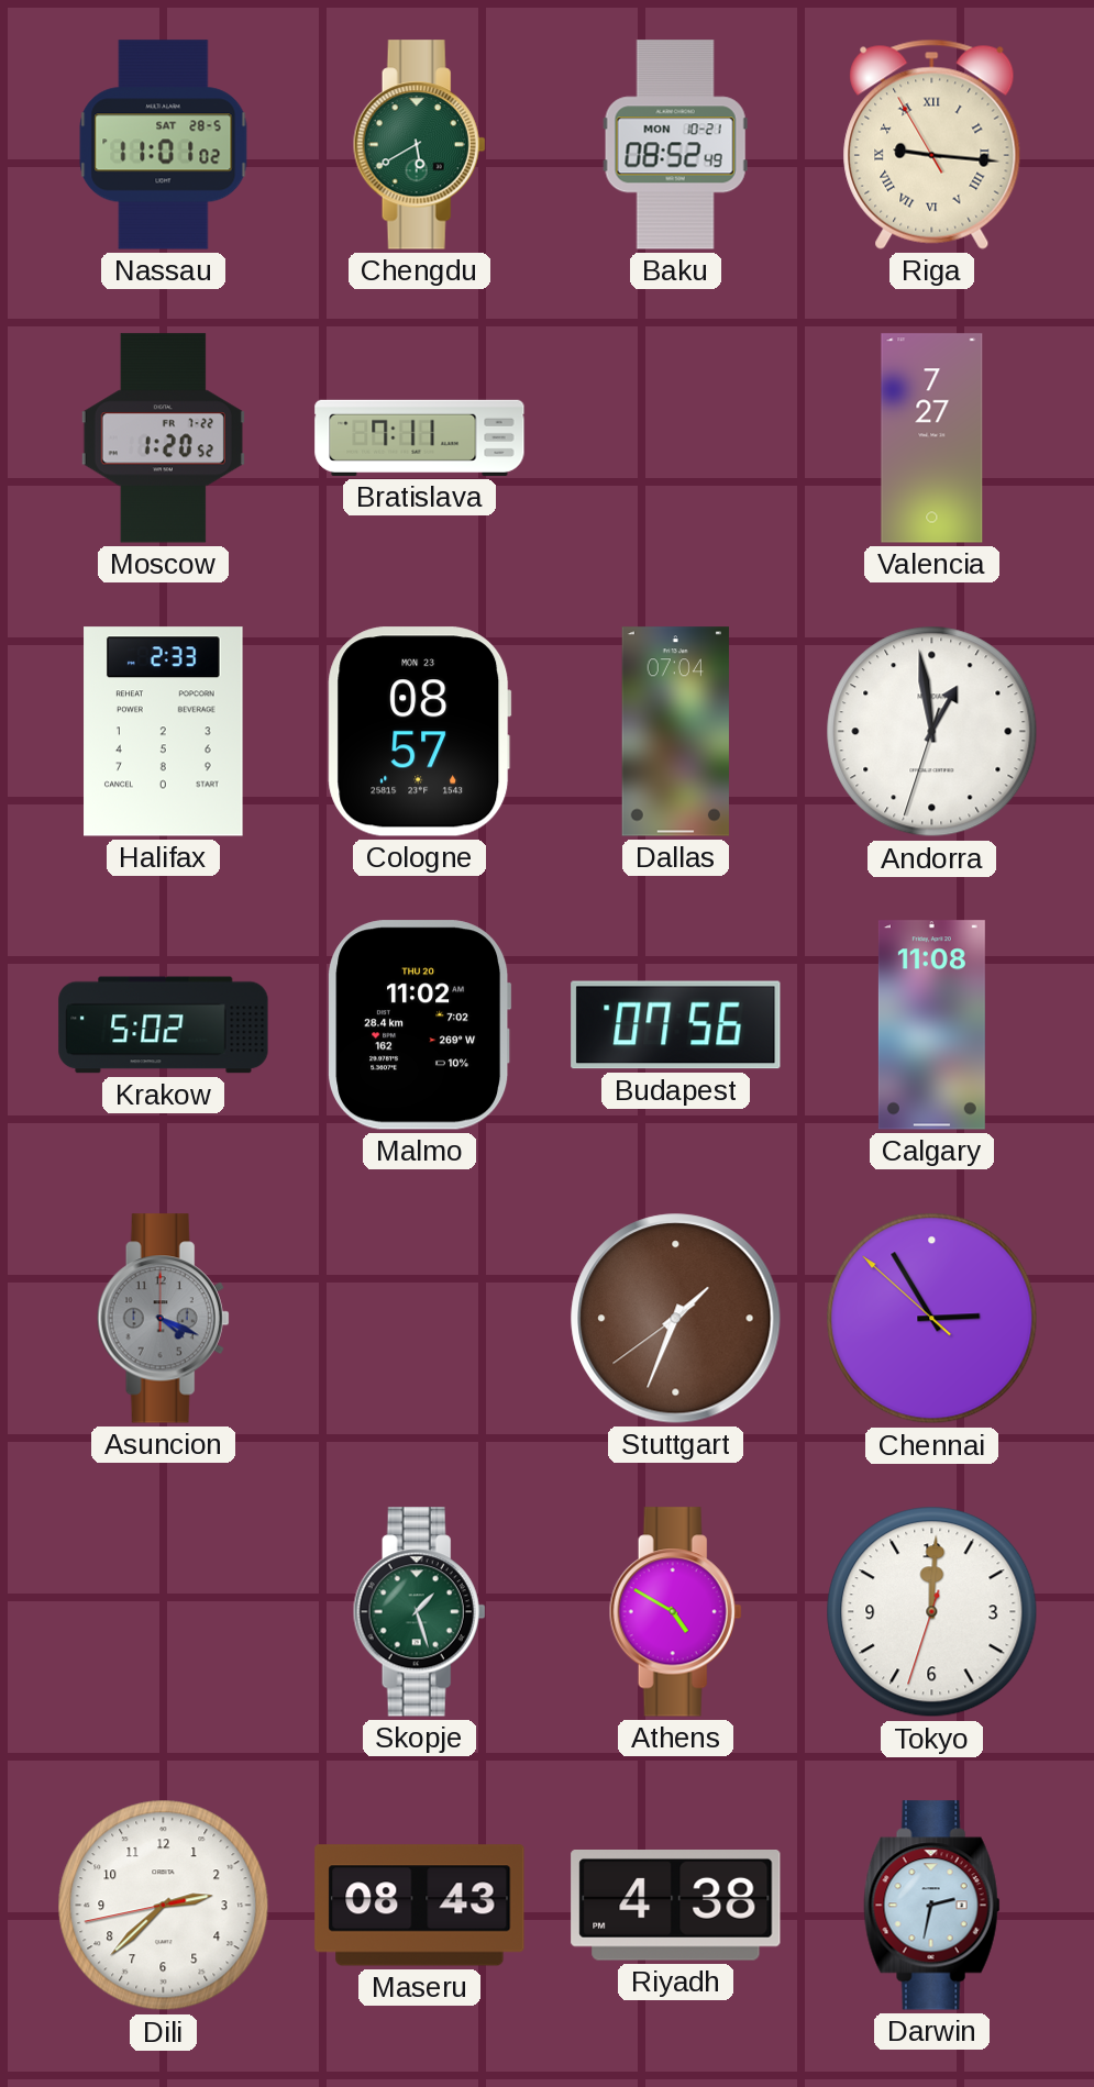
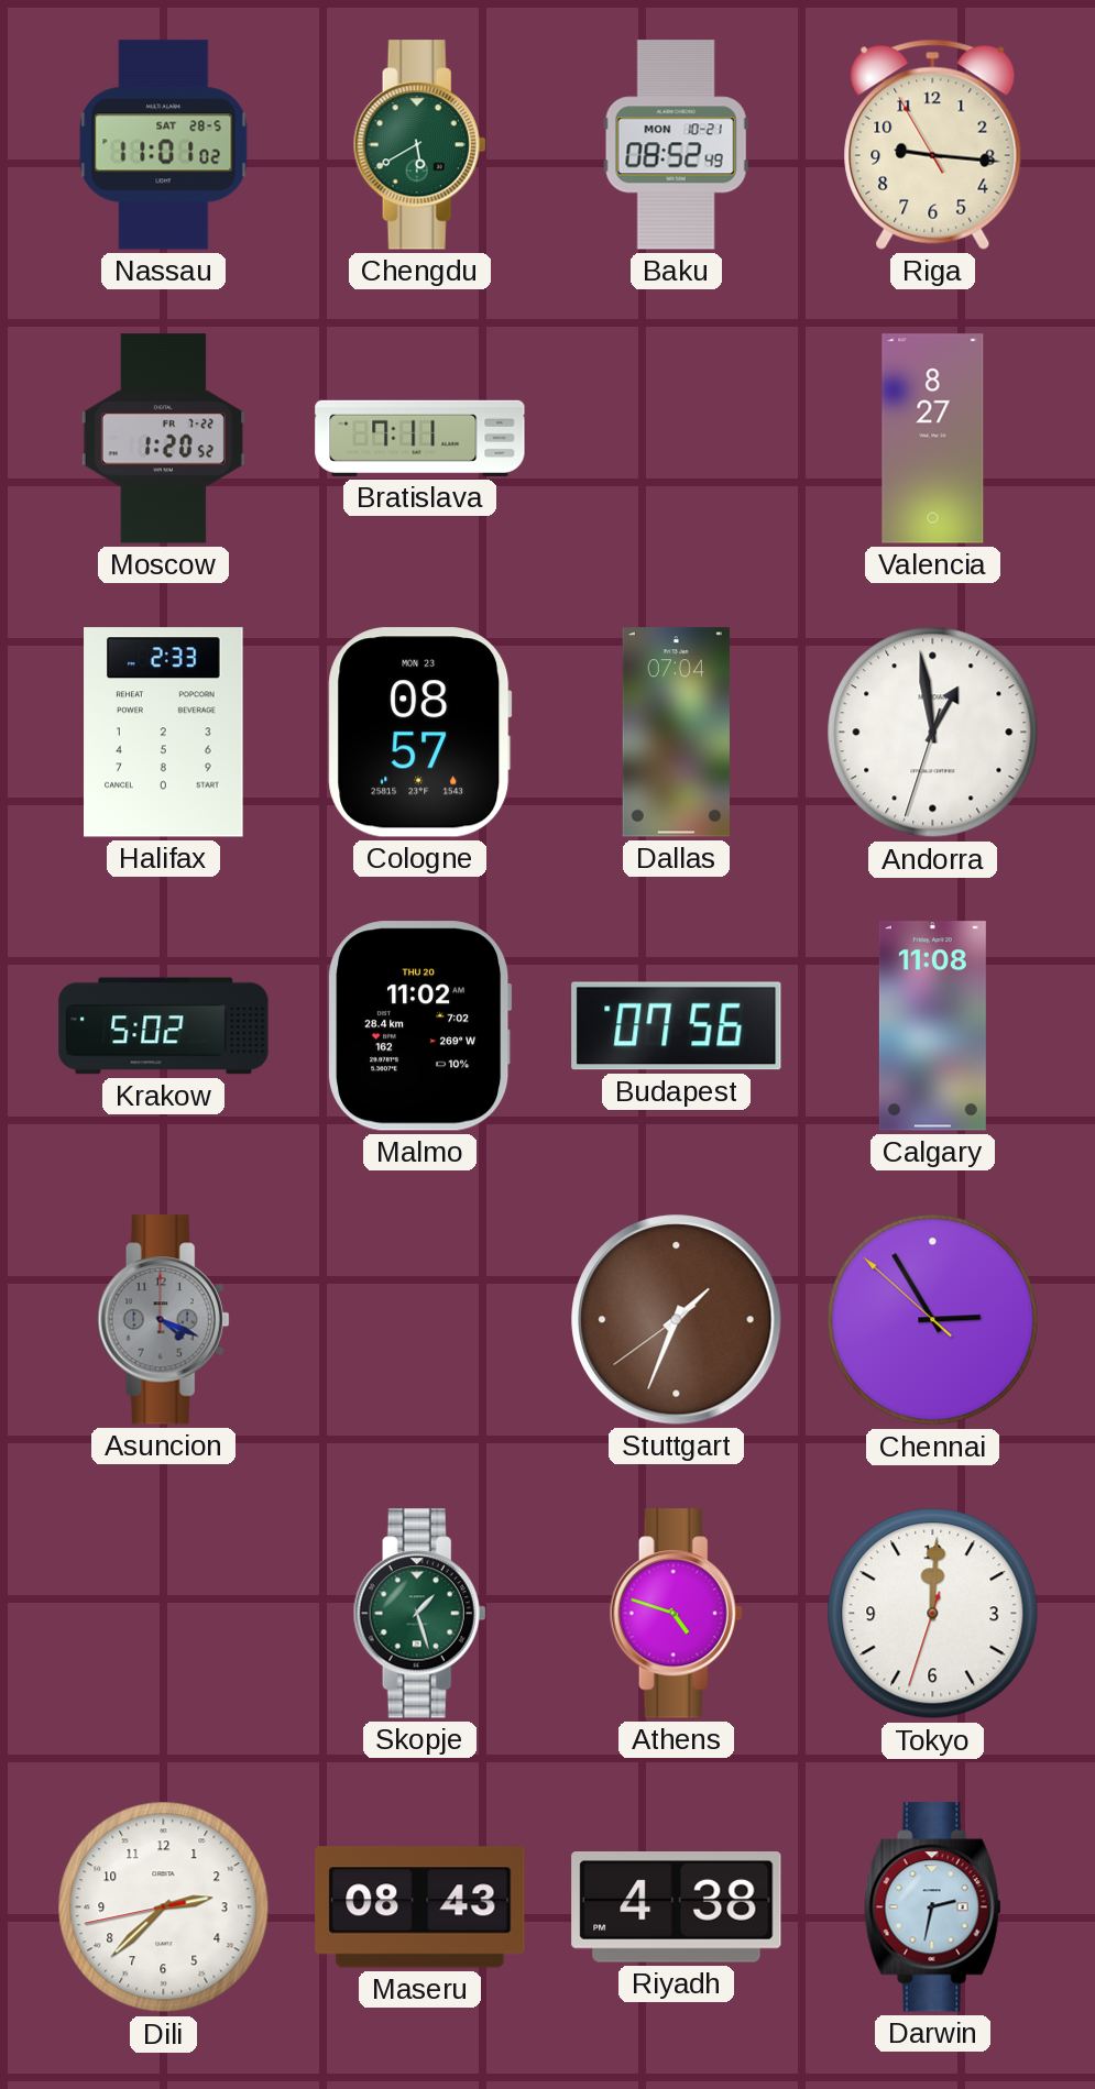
Riga numerals: Roman -> Arabic
Valencia: 7:27 -> 8:27
Athens: 4:50 -> 4:48
